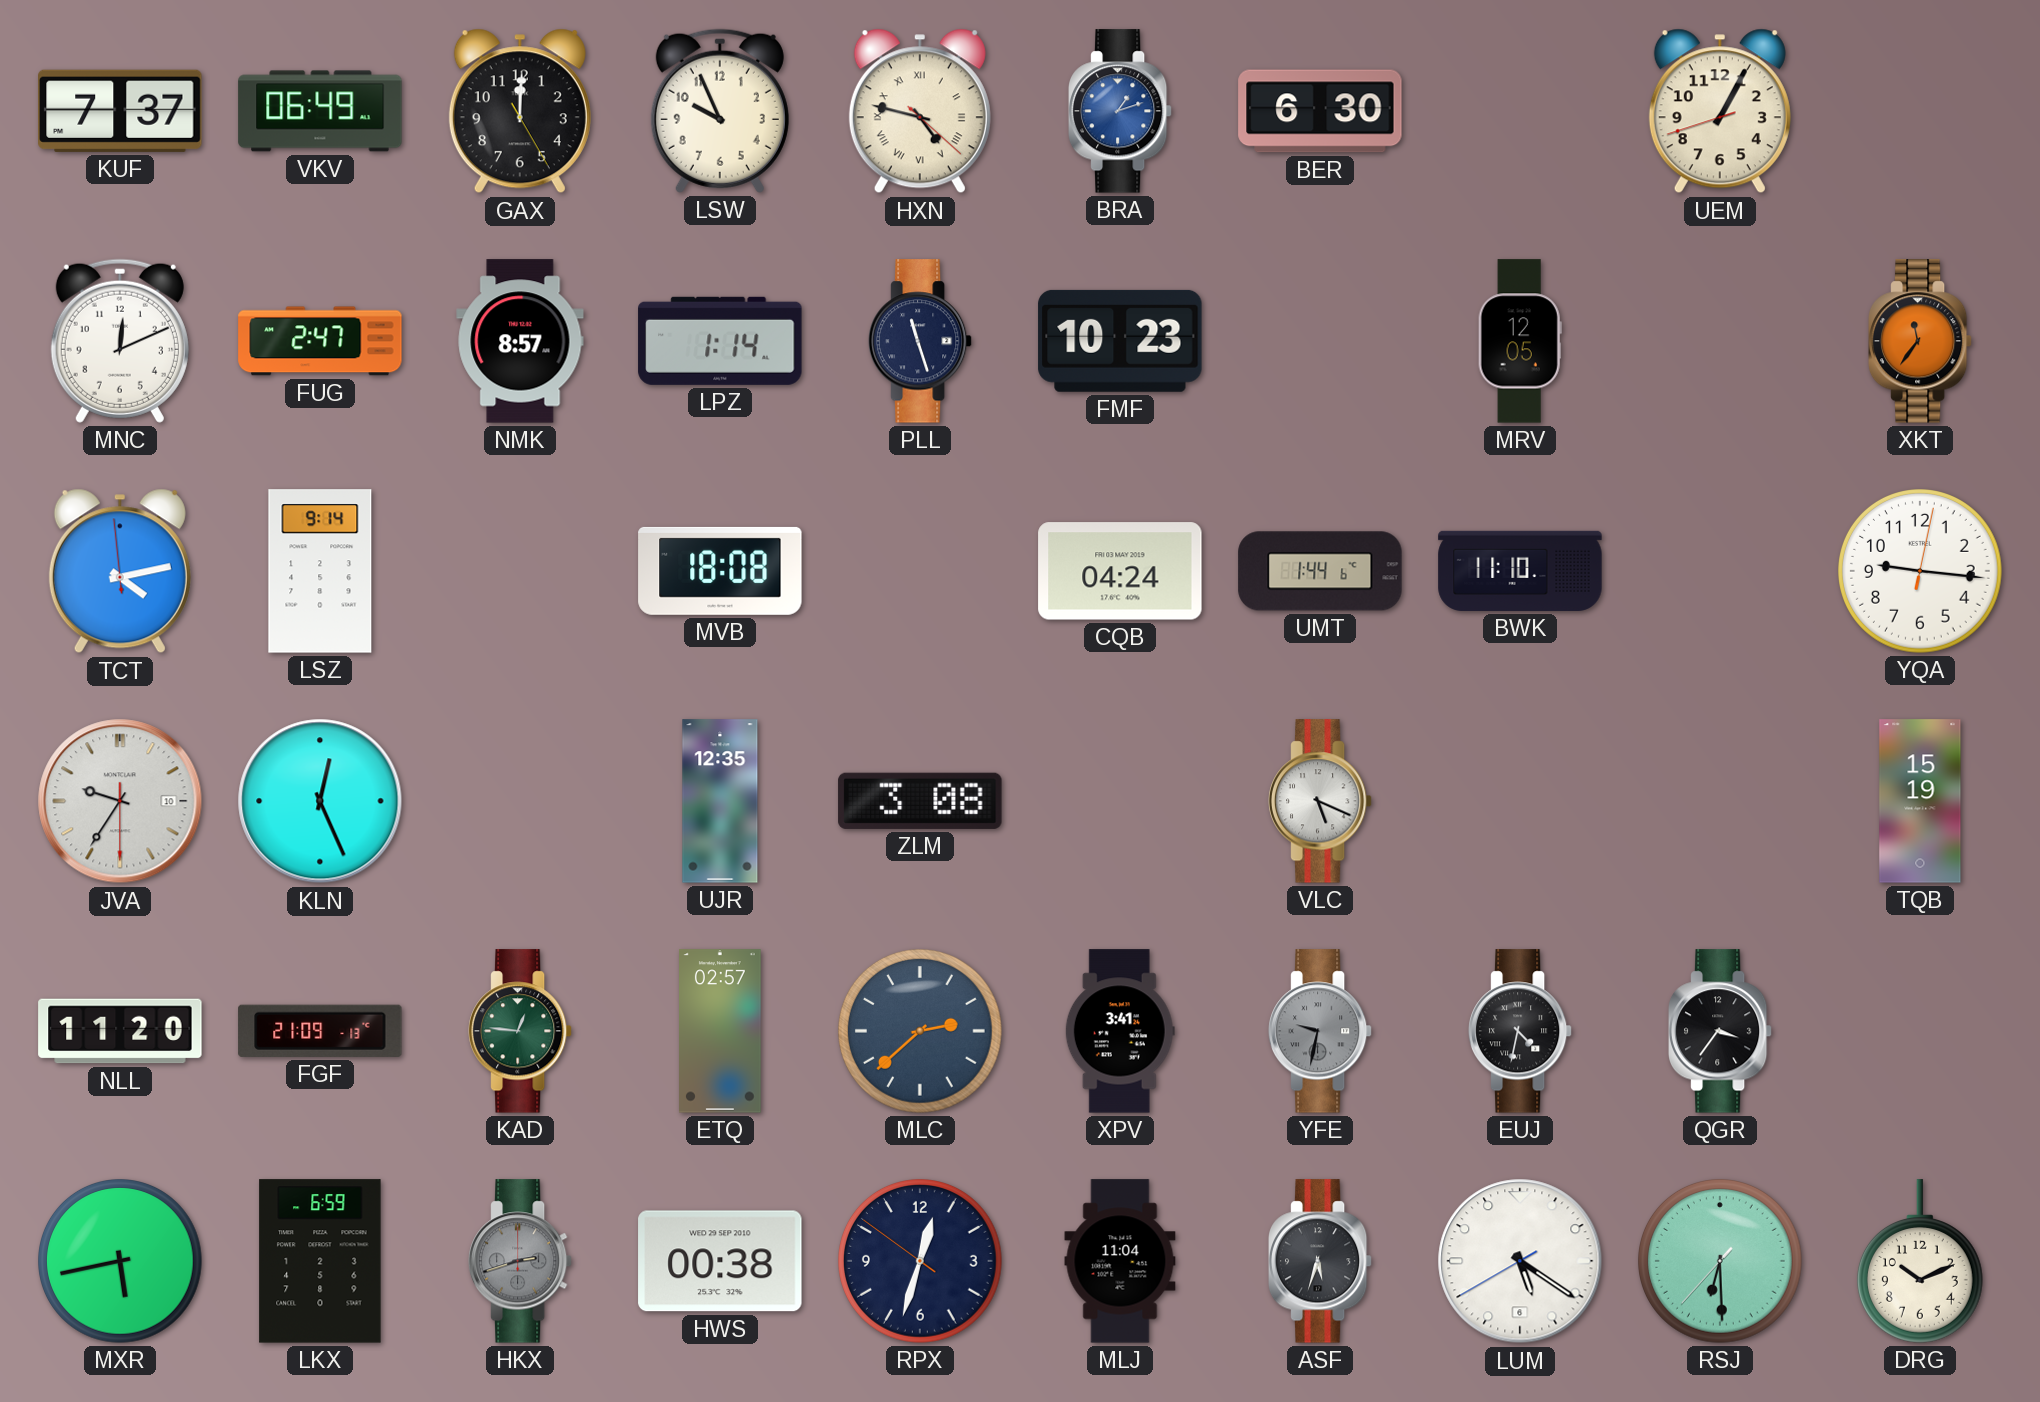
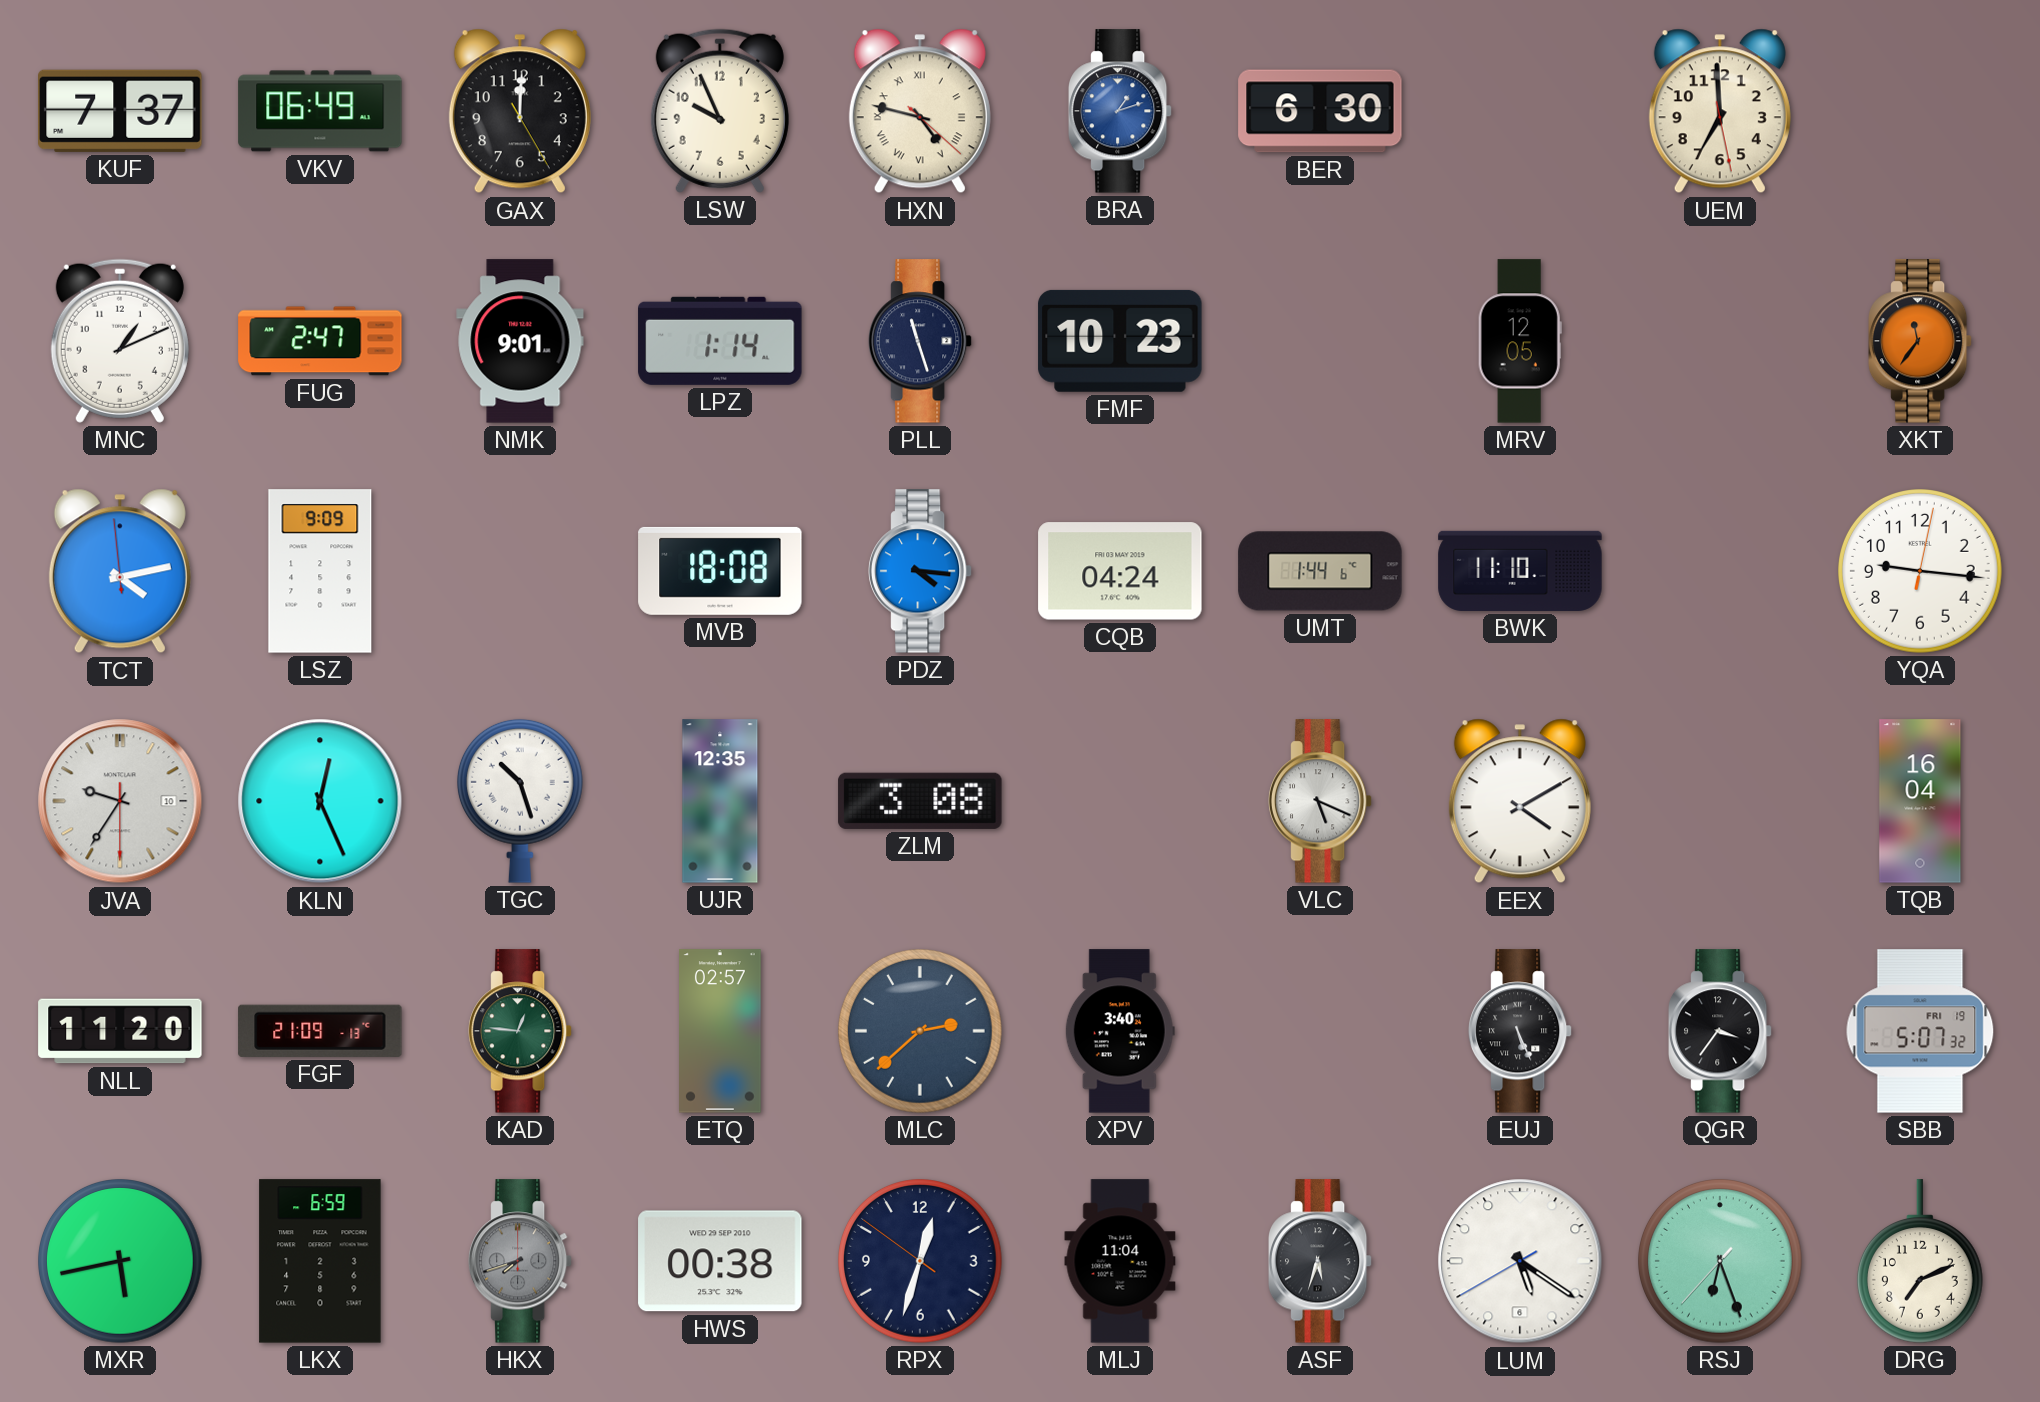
UEM: 1:04 -> 6:59
MNC: 12:11 -> 1:11
NMK: 8:57 -> 9:01
LSZ: 9:14 -> 9:09
PDZ: none -> 4:16
TGC: none -> 10:27
EEX: none -> 4:10
TQB: 15:19 -> 16:04
XPV: 3:41 -> 3:40
YFE: 9:32 -> none
EUJ: 4:32 -> 5:26
SBB: none -> 5:07
HKX: 2:42 -> 7:42
RSJ: 6:29 -> 6:26
DRG: 10:11 -> 7:11
